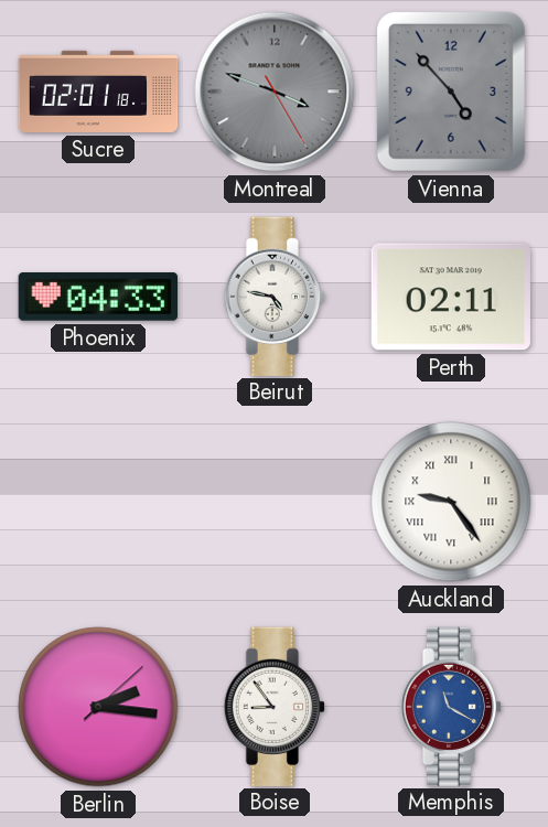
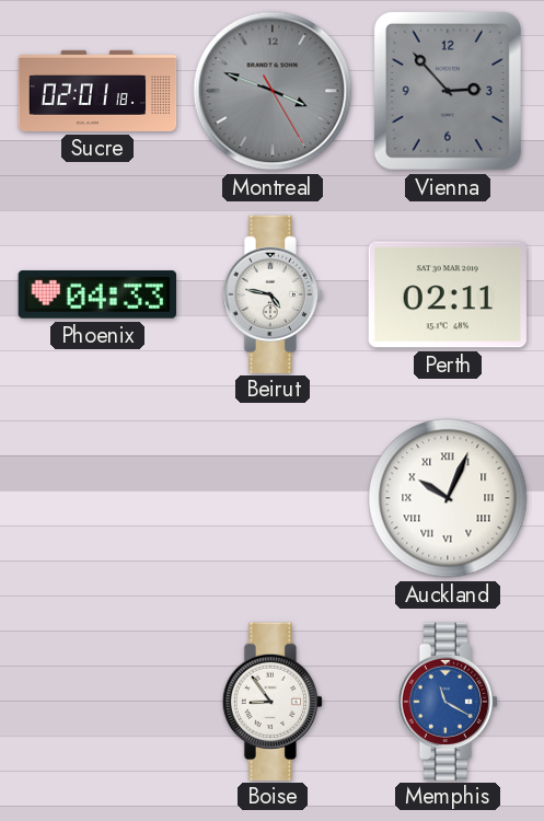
Vienna: 4:53 -> 2:53
Auckland: 9:24 -> 10:04
Berlin: 2:16 -> none
